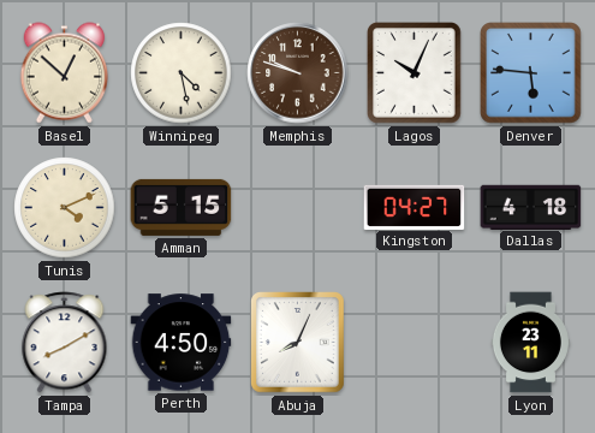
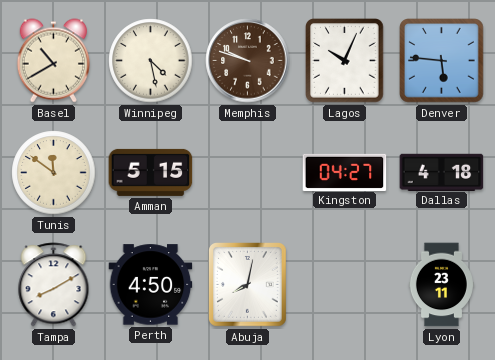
Basel: 12:52 -> 10:40
Tunis: 4:11 -> 11:51
Abuja: 8:04 -> 8:02
